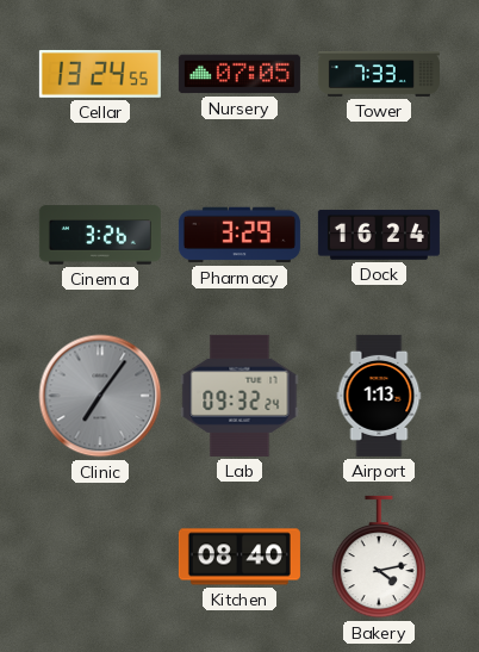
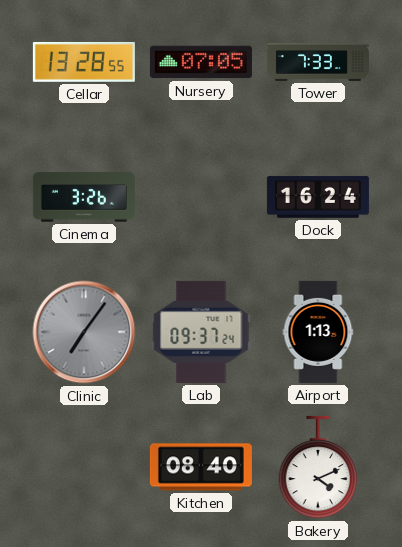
Cellar: 13:24 -> 13:28
Pharmacy: 3:29 -> none
Lab: 09:32 -> 09:37
Bakery: 4:13 -> 4:11
